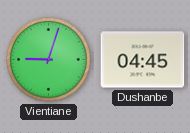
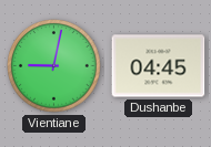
Vientiane: 9:03 -> 9:02
